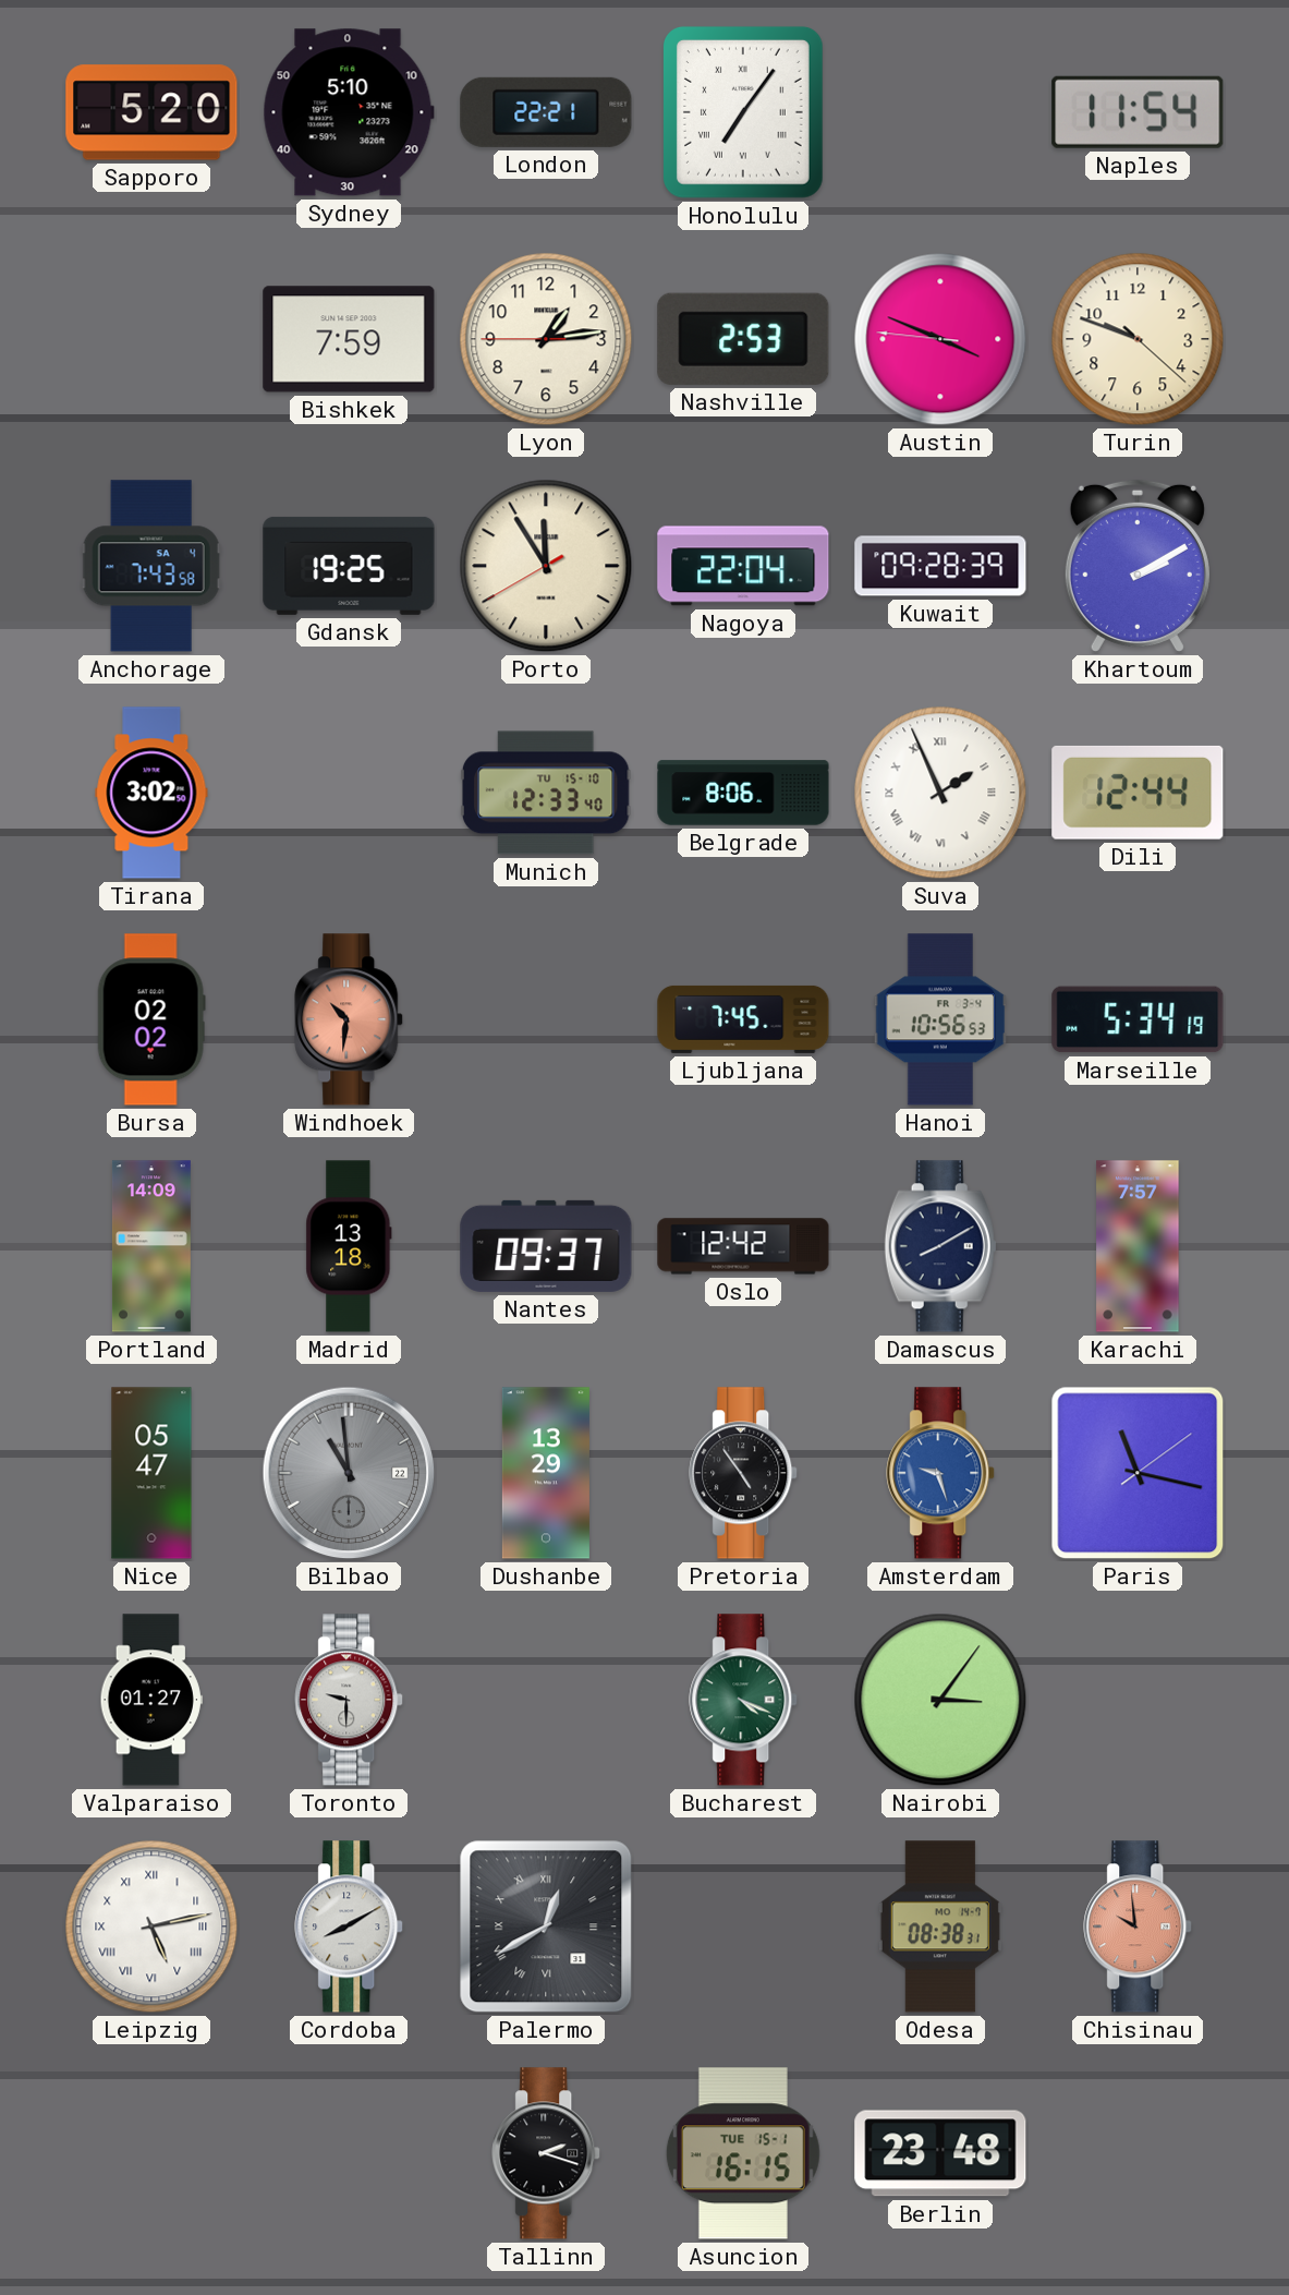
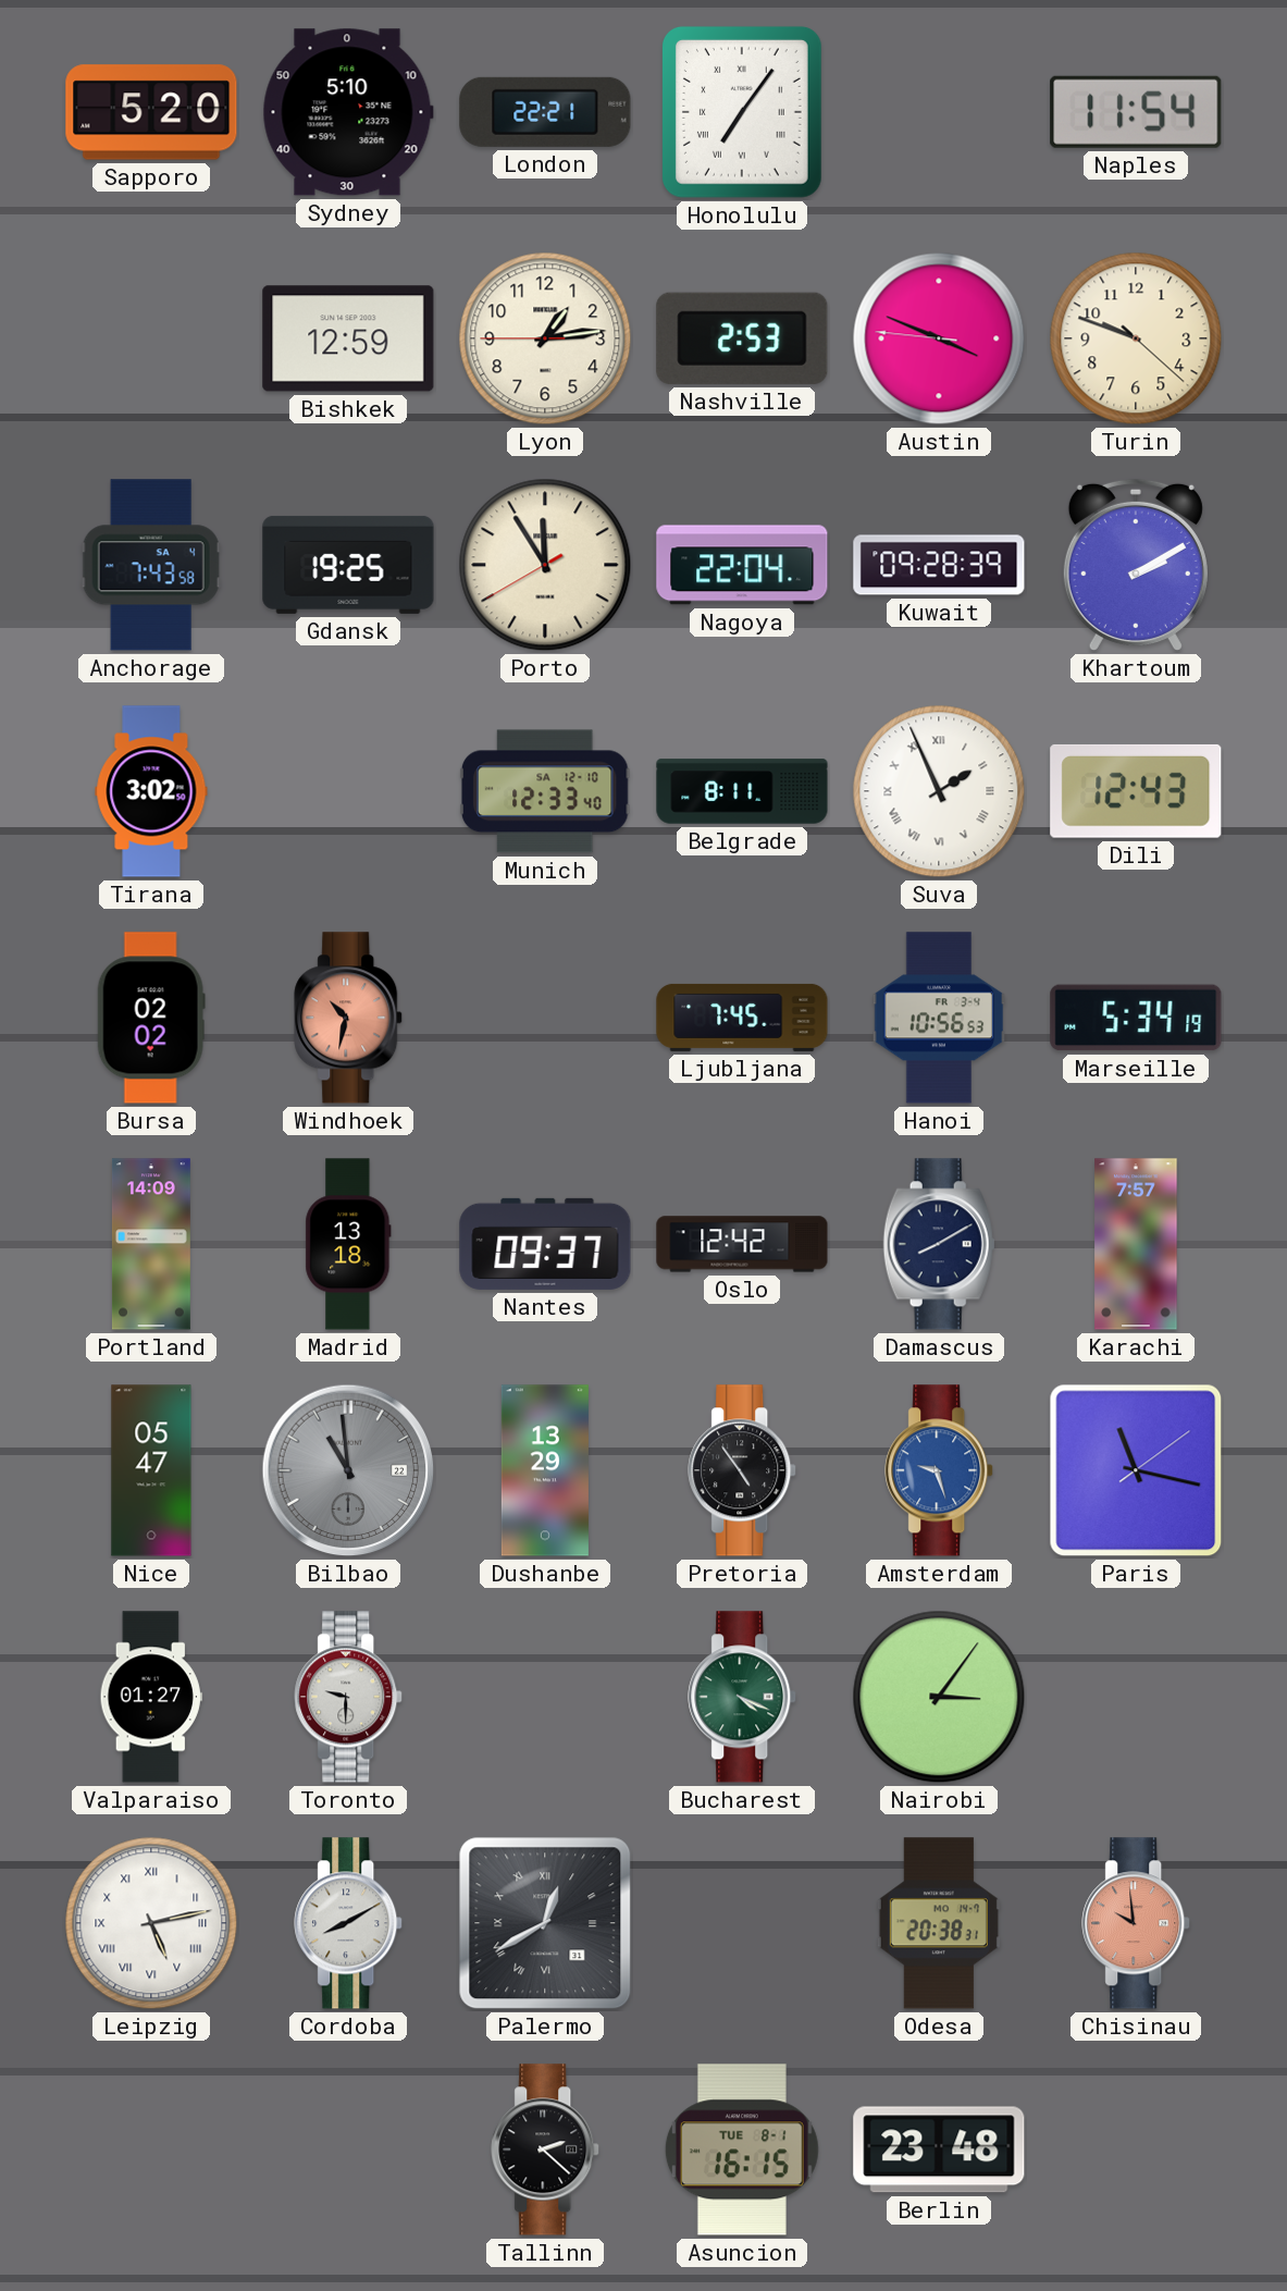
Bishkek: 7:59 -> 12:59
Munich date: TU 15-10 -> SA 12-10
Belgrade: 8:06 -> 8:11
Dili: 12:44 -> 12:43
Windhoek: 10:31 -> 10:32
Odesa: 08:38 -> 20:38
Tallinn: 2:18 -> 2:22
Asuncion date: TUE 15-1 -> TUE 8-1
